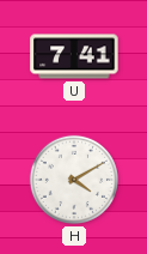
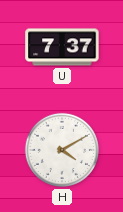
U: 7:41 -> 7:37
